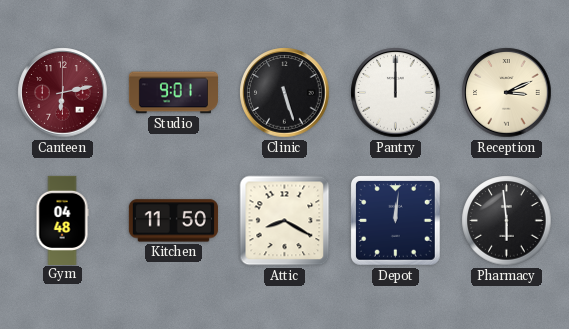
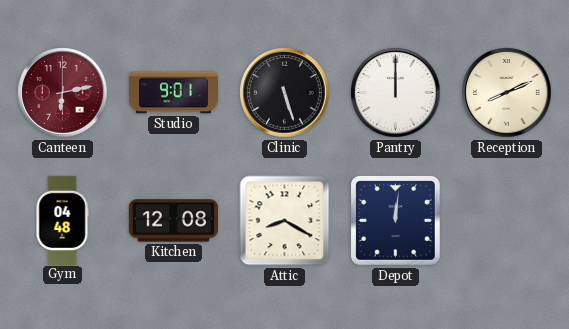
Reception: 3:11 -> 8:11
Kitchen: 11:50 -> 12:08
Pharmacy: 5:59 -> none
